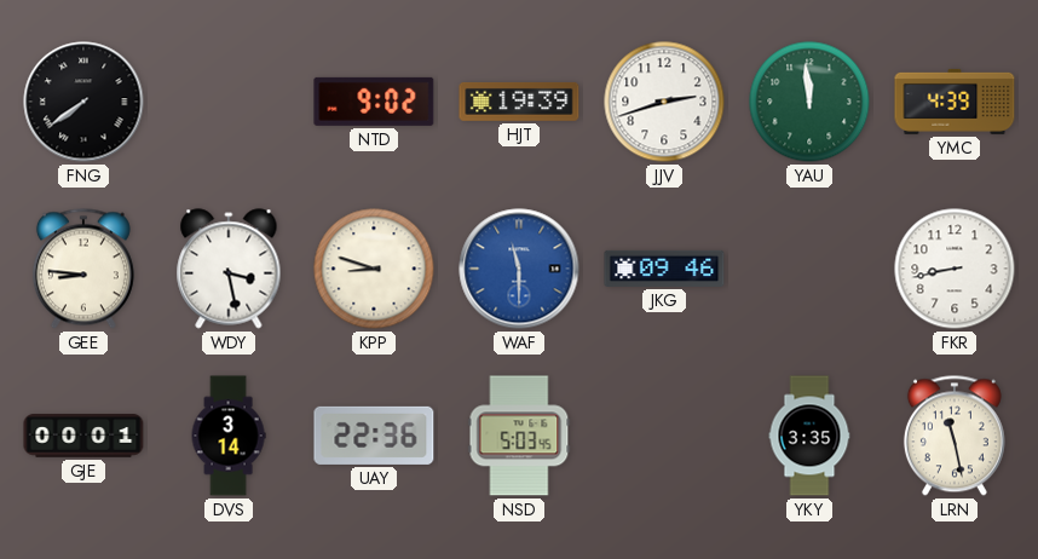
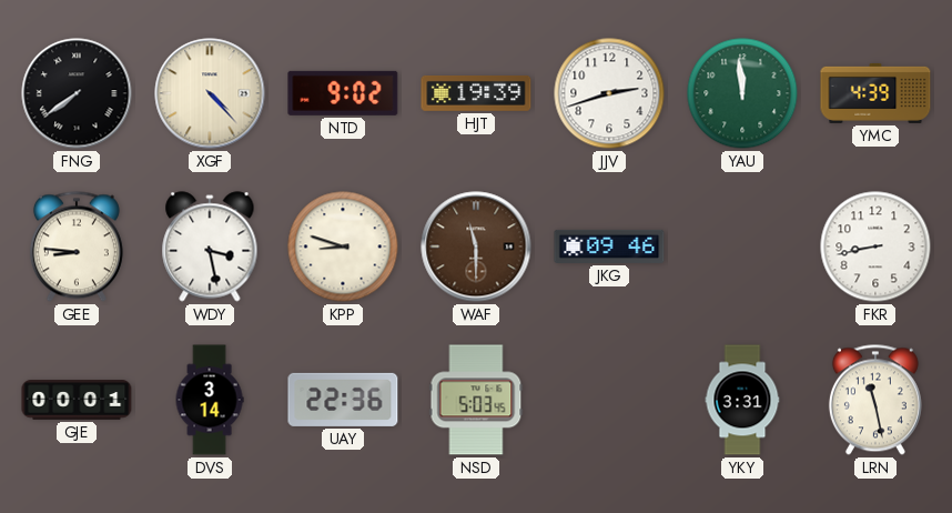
XGF: none -> 4:23
WAF dial: blue -> brown
YKY: 3:35 -> 3:31
